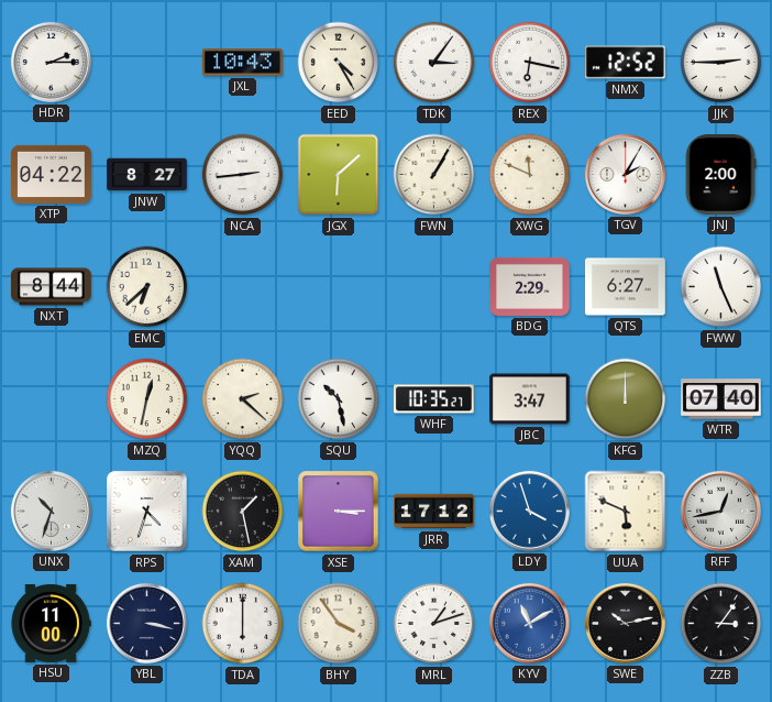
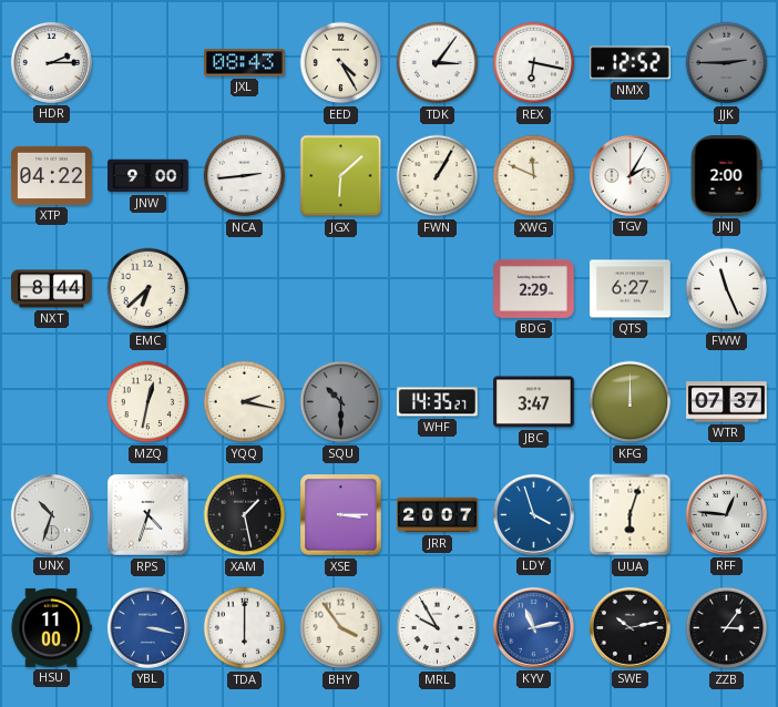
JXL: 10:43 -> 08:43
JJK dial: white -> grey
JNW: 8:27 -> 9:00
YQQ: 2:22 -> 2:17
SQU: 10:28 -> 10:30
SQU dial: white -> grey
WHF: 10:35 -> 14:35
WTR: 07:40 -> 07:37
JRR: 17:12 -> 20:07
UUA: 5:49 -> 6:03
RFF: 12:43 -> 12:46
YBL dial: navy -> blue
MRL: 1:12 -> 9:55
KYV: 11:10 -> 11:13
